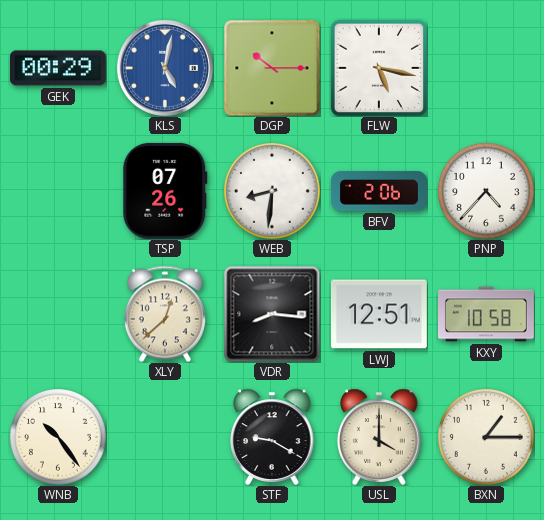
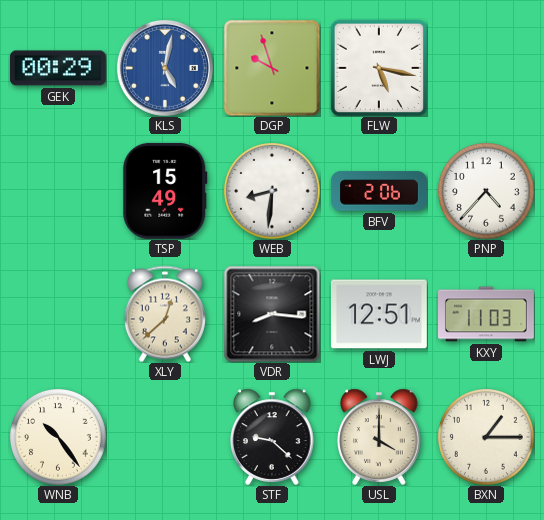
DGP: 10:15 -> 9:57
TSP: 07:26 -> 15:49
KXY: 10:58 -> 11:03
STF: 9:20 -> 9:22
